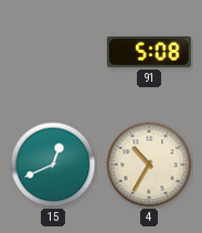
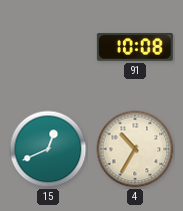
91: 5:08 -> 10:08
